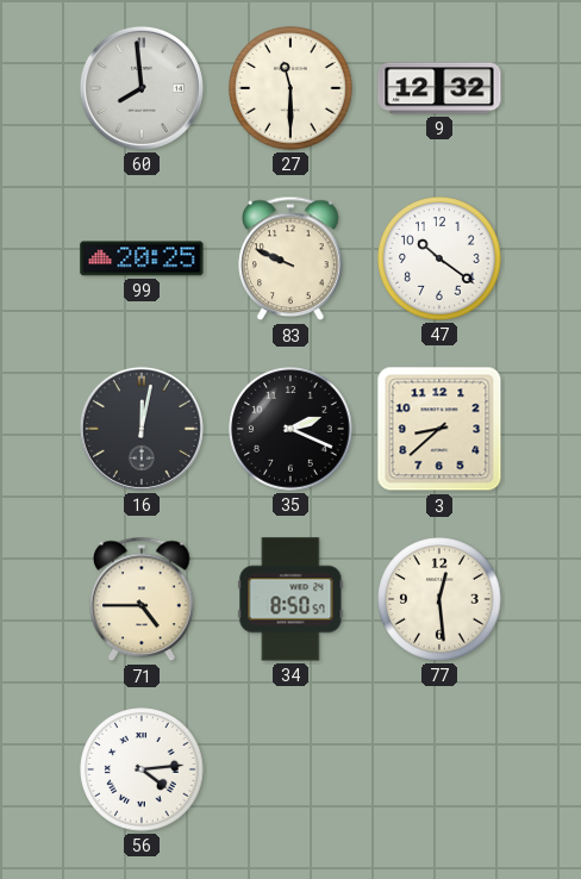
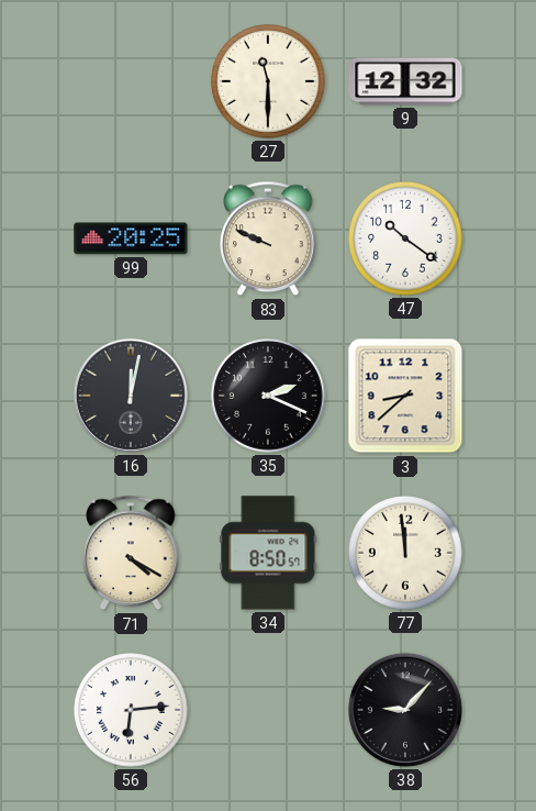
60: 7:59 -> none
71: 4:45 -> 4:20
77: 12:29 -> 11:59
56: 4:14 -> 6:14
38: none -> 9:07
